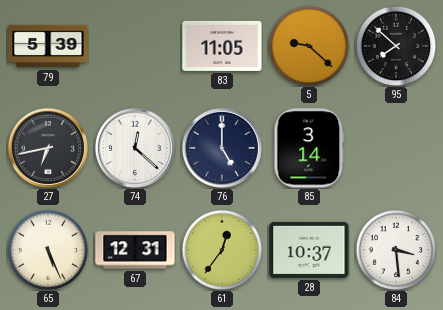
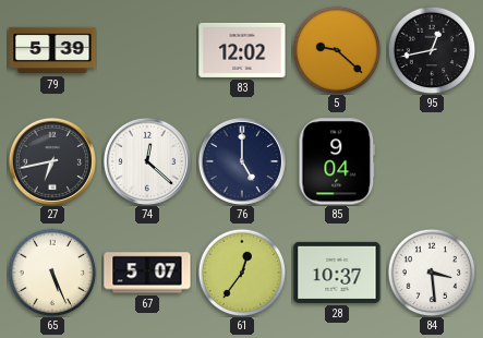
83: 11:05 -> 12:02
95: 7:52 -> 12:43
85: 3:14 -> 9:04
67: 12:31 -> 5:07
